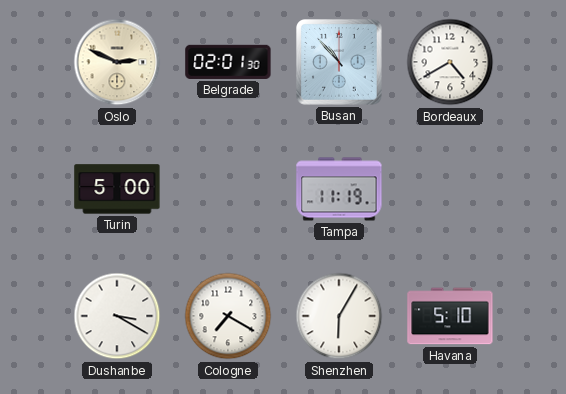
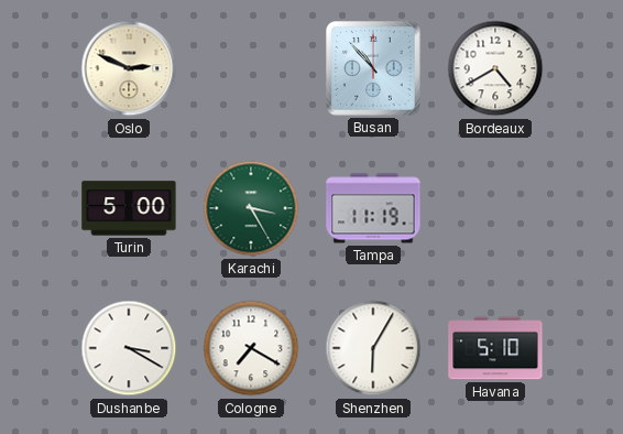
Belgrade: 02:01 -> none
Karachi: none -> 3:25
